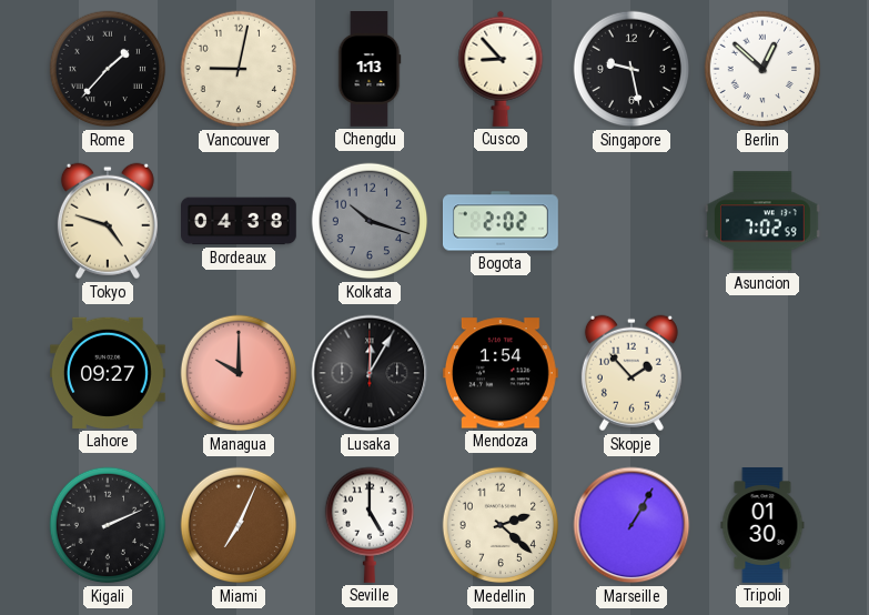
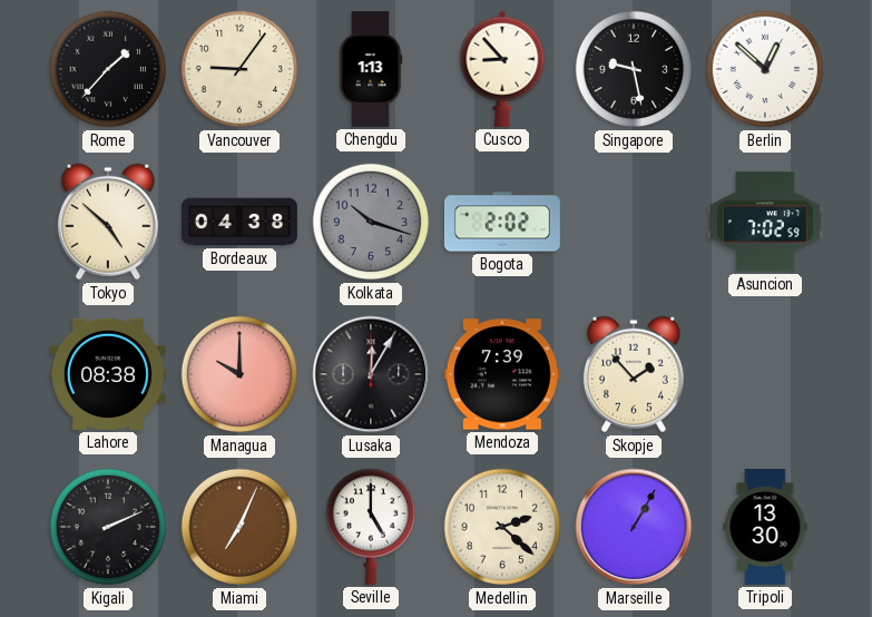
Vancouver: 9:02 -> 9:06
Tokyo: 4:48 -> 4:52
Lahore: 09:27 -> 08:38
Mendoza: 1:54 -> 7:39
Tripoli: 01:30 -> 13:30
